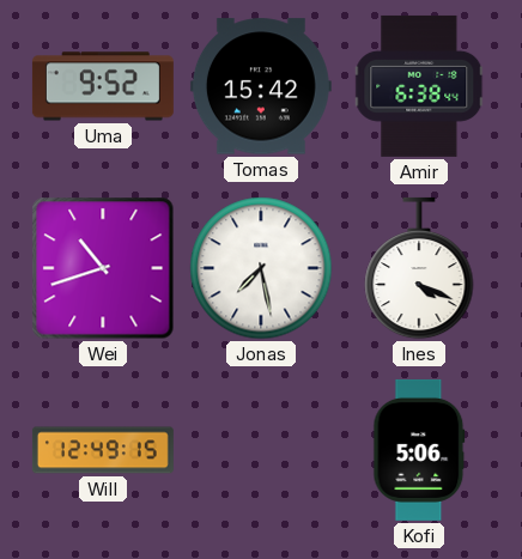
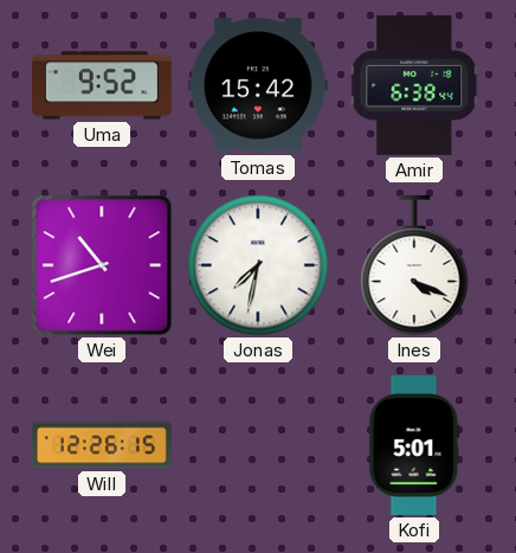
Jonas: 7:28 -> 7:32
Will: 12:49 -> 12:26
Kofi: 5:06 -> 5:01
